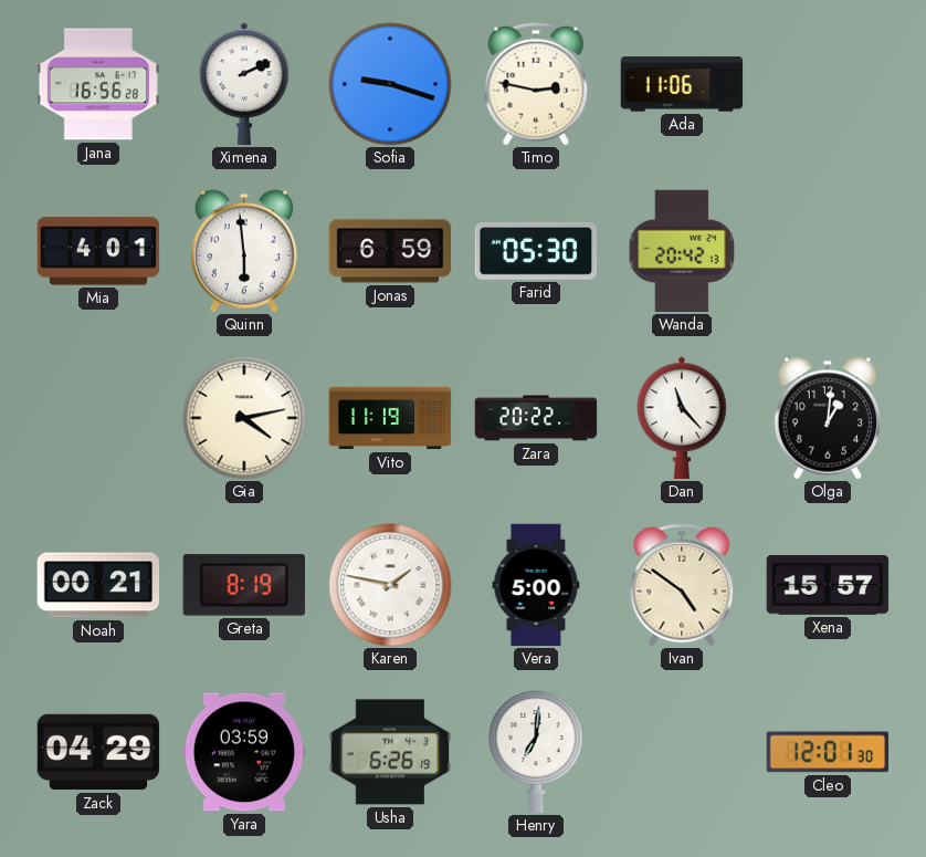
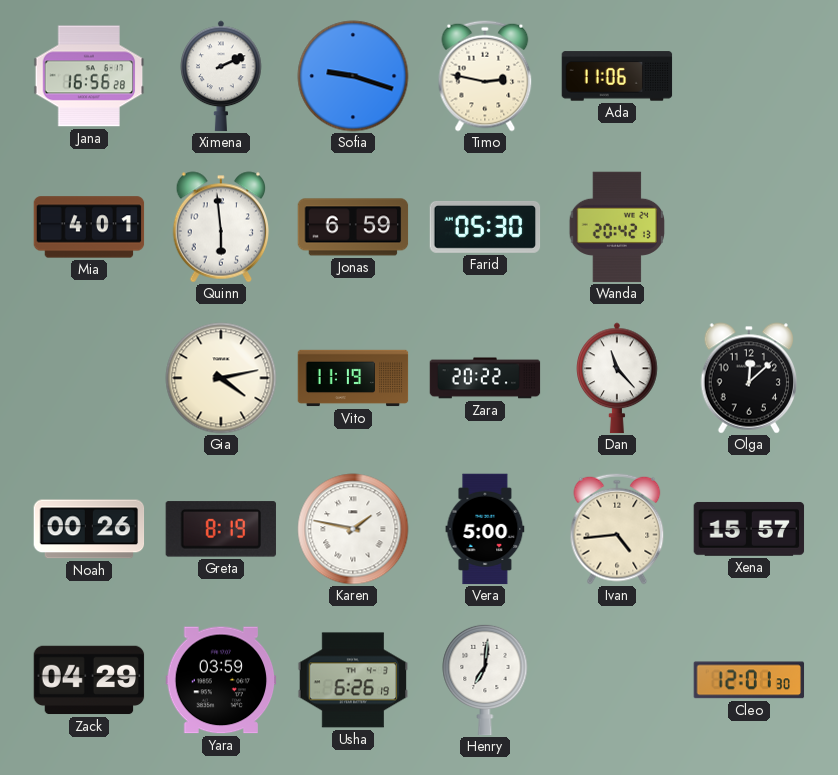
Olga: 1:01 -> 12:08
Noah: 00:21 -> 00:26
Ivan: 4:51 -> 4:44
